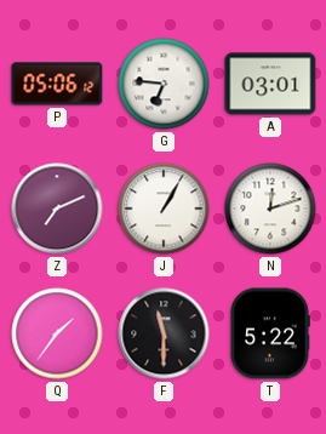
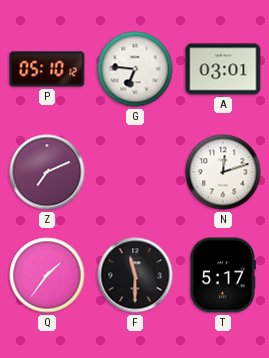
P: 05:06 -> 05:10
J: 1:05 -> none
T: 5:22 -> 5:17
